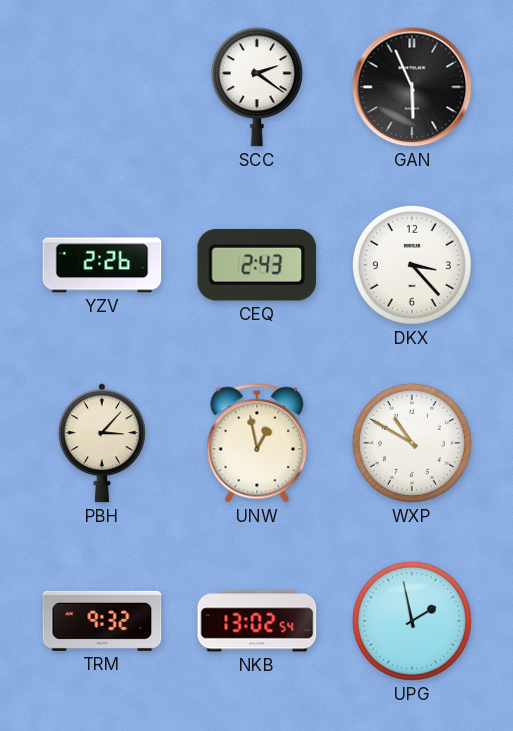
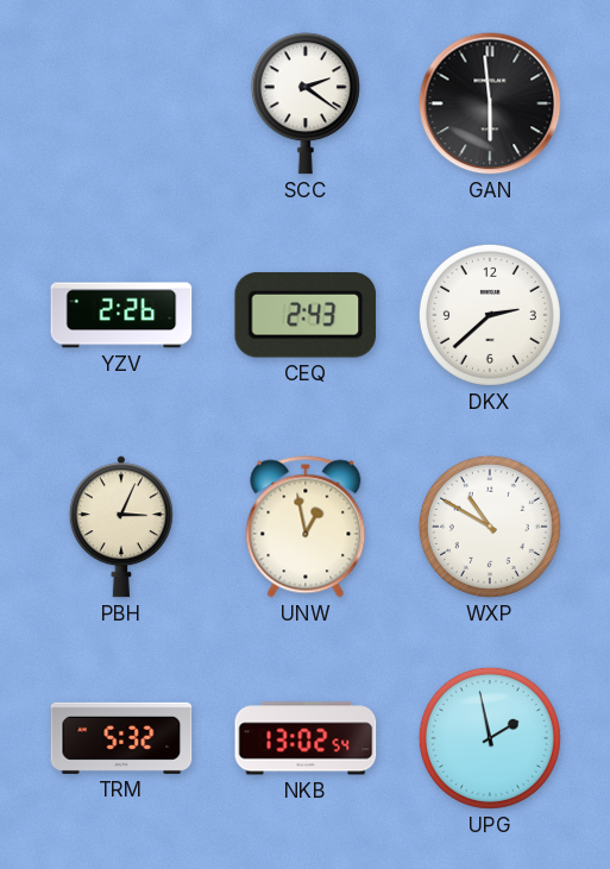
GAN: 5:56 -> 5:59
DKX: 3:23 -> 2:38
PBH: 3:07 -> 3:04
TRM: 9:32 -> 5:32
